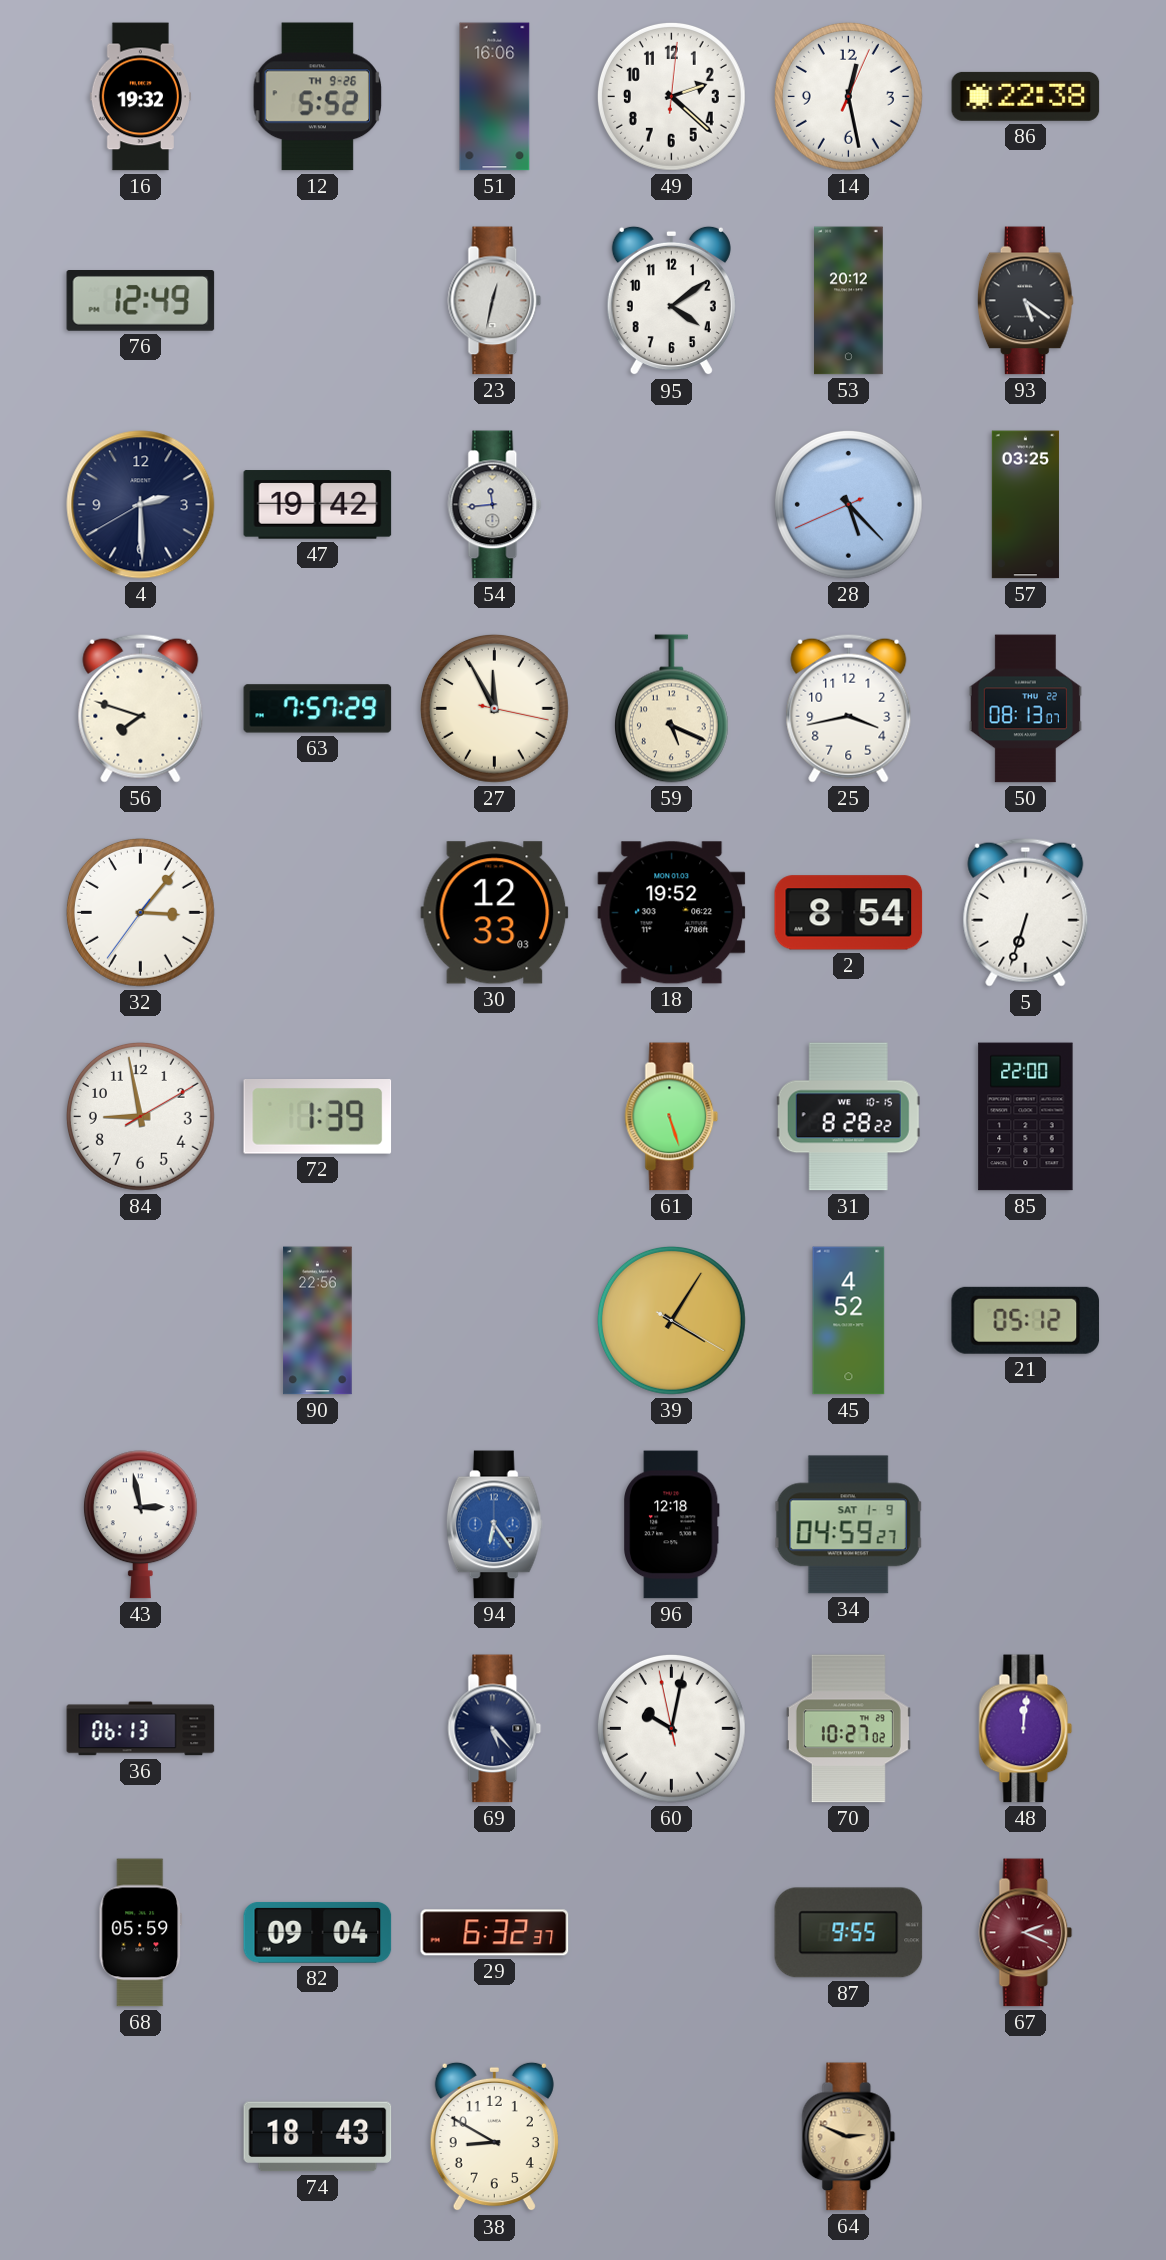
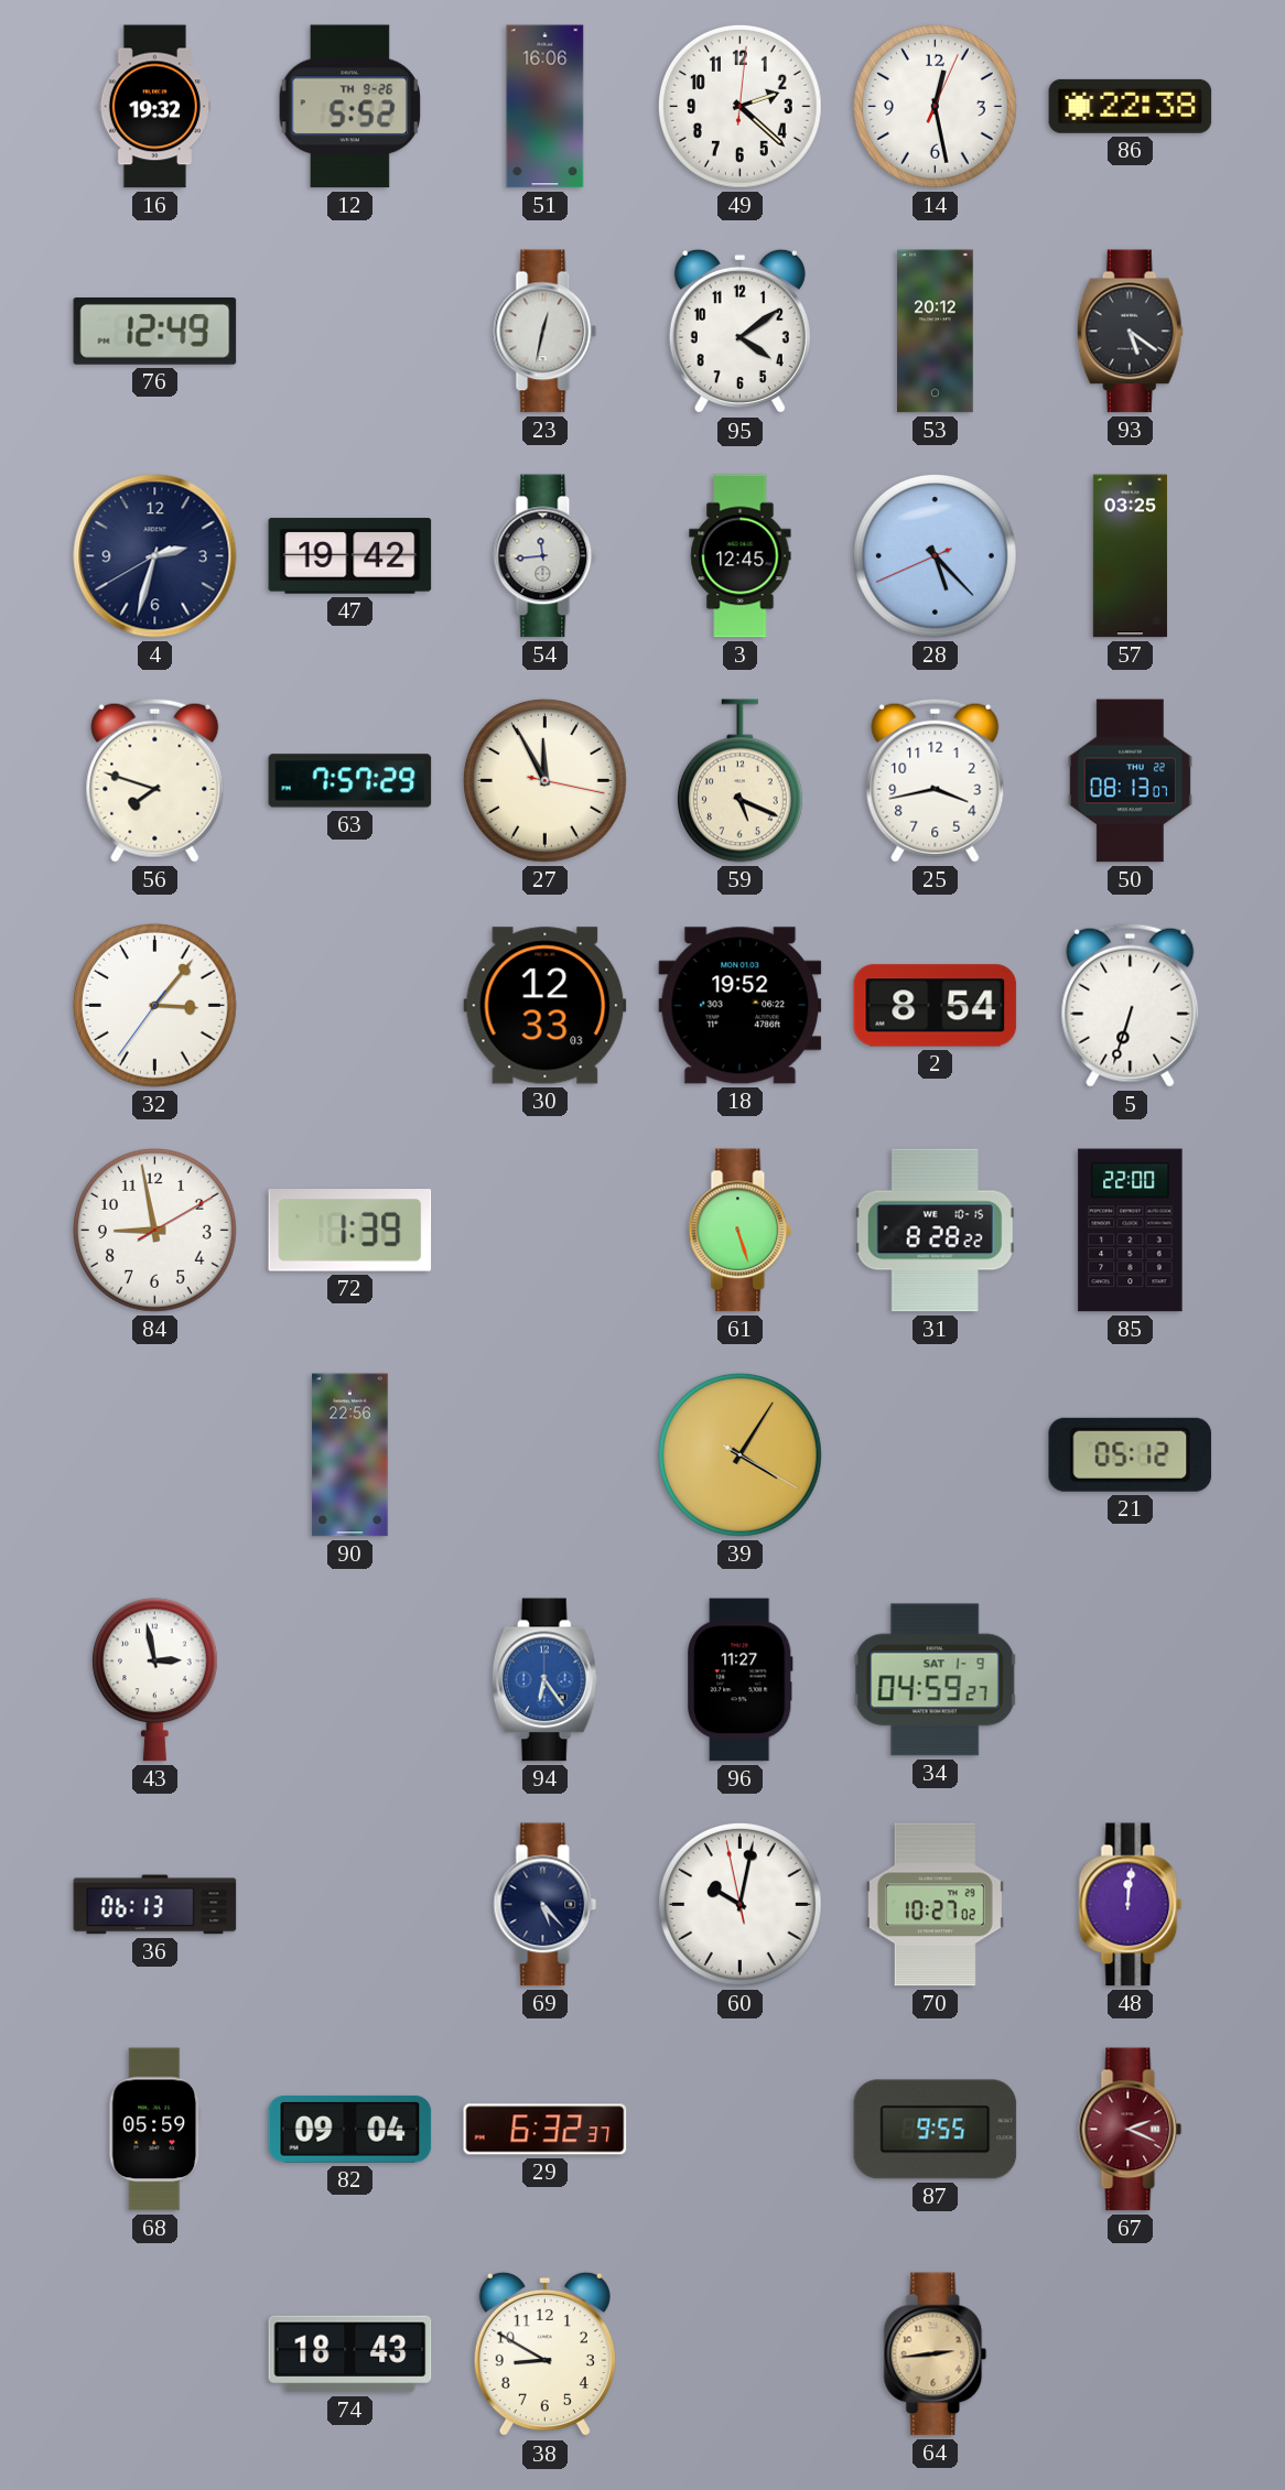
4: 2:29 -> 2:32
3: none -> 12:45
45: 4:52 -> none
96: 12:18 -> 11:27
64: 2:49 -> 2:44
